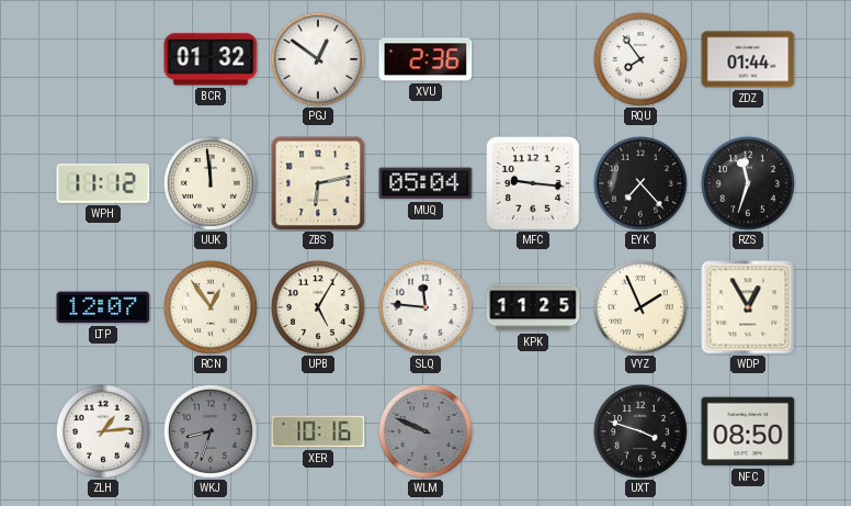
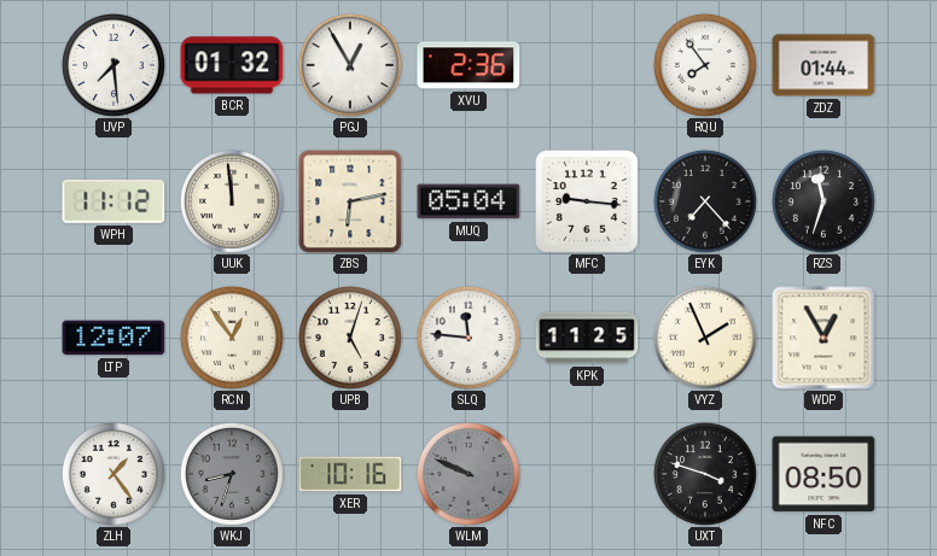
UVP: none -> 7:29
PGJ: 12:51 -> 12:55
UPB: 5:05 -> 5:03
ZLH: 1:14 -> 1:24
